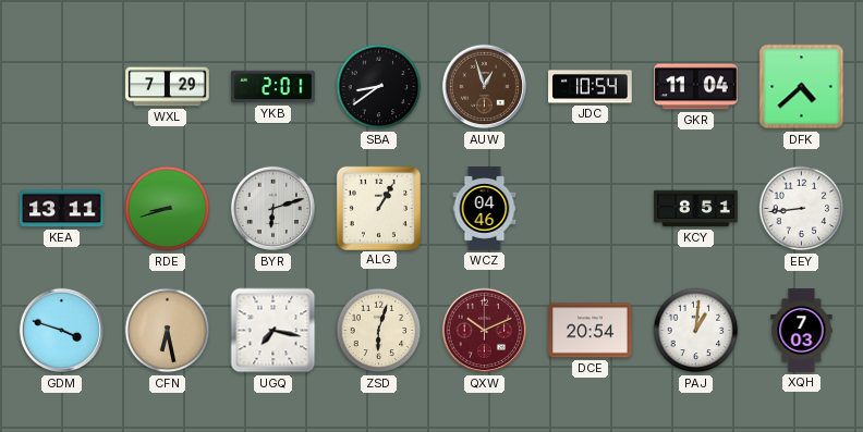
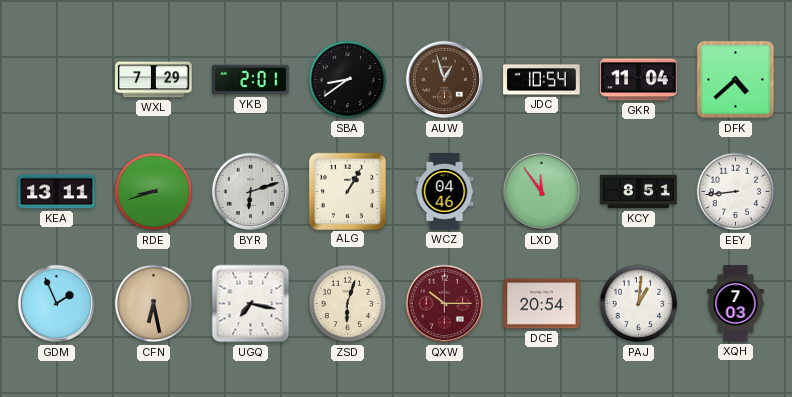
LXD: none -> 11:54
GDM: 3:48 -> 1:56
QXW: 10:11 -> 10:15
